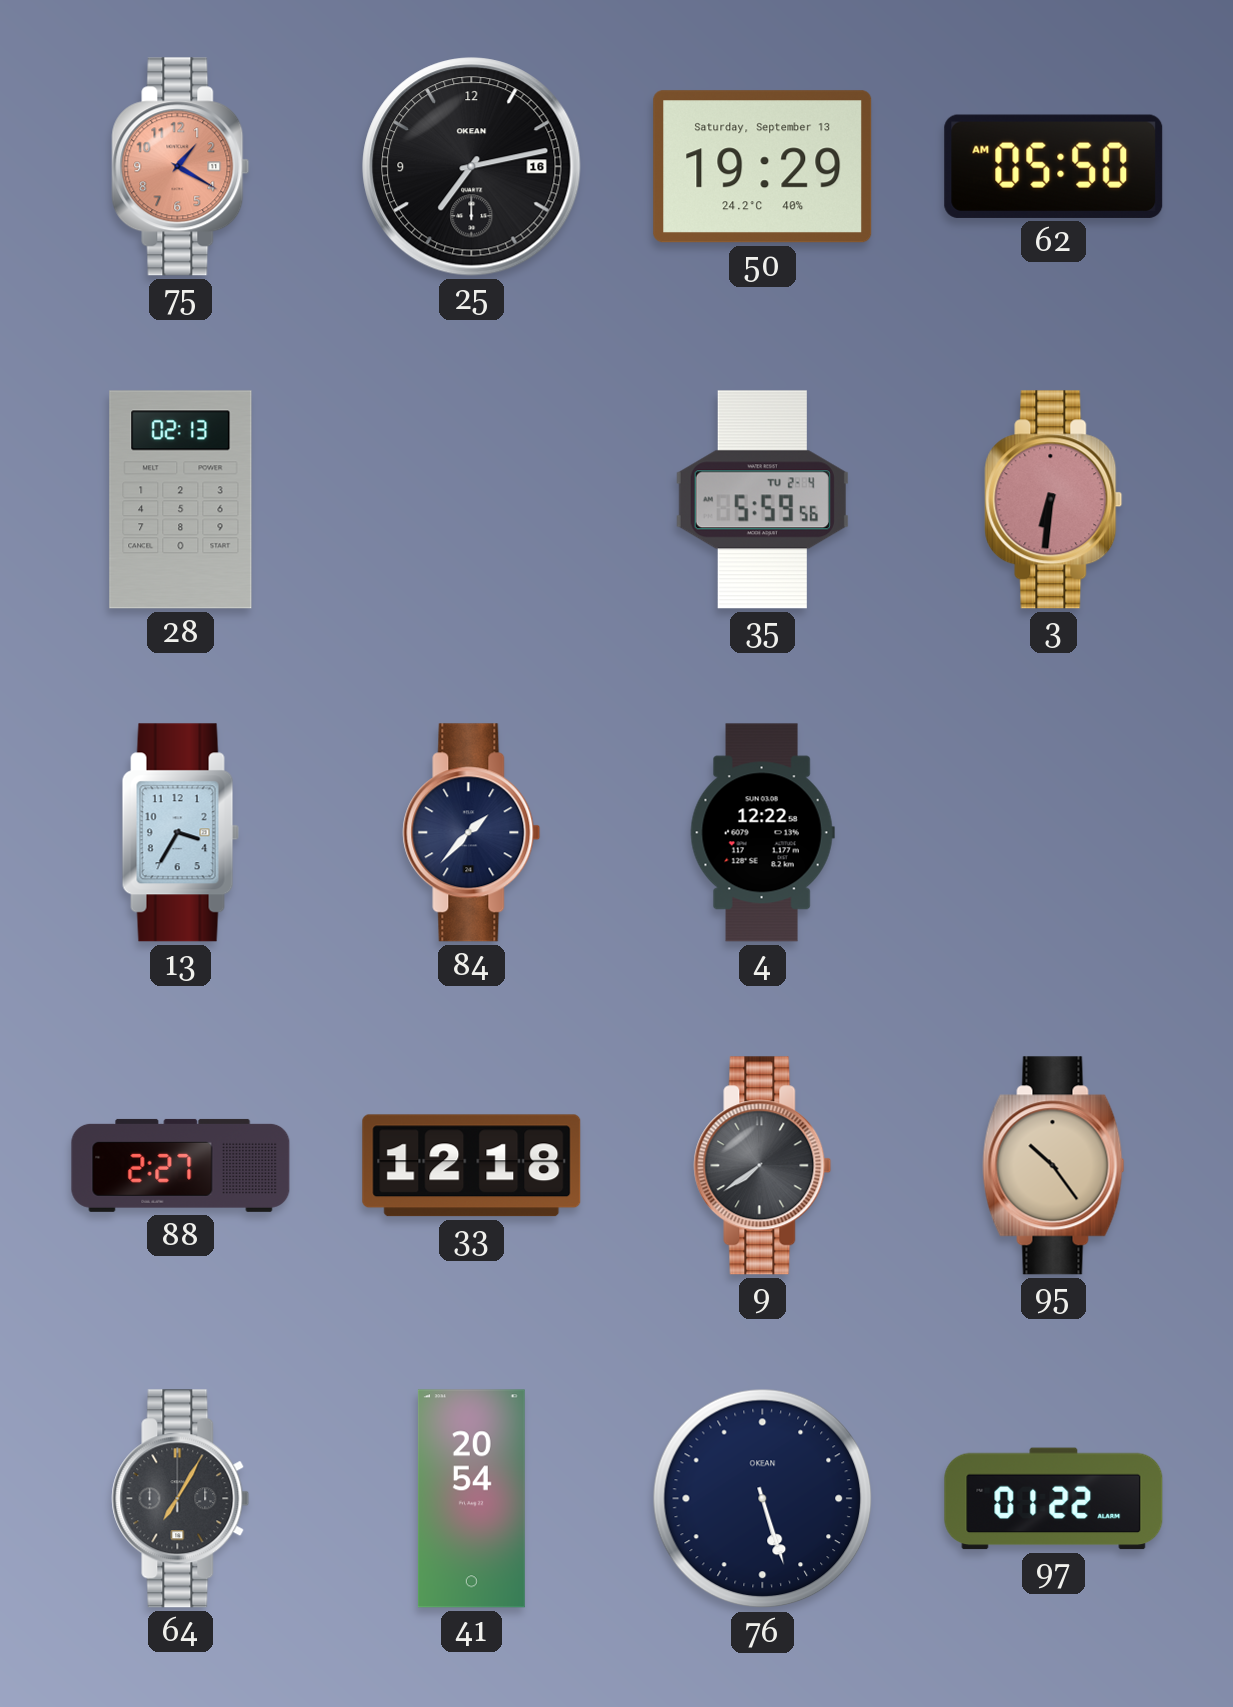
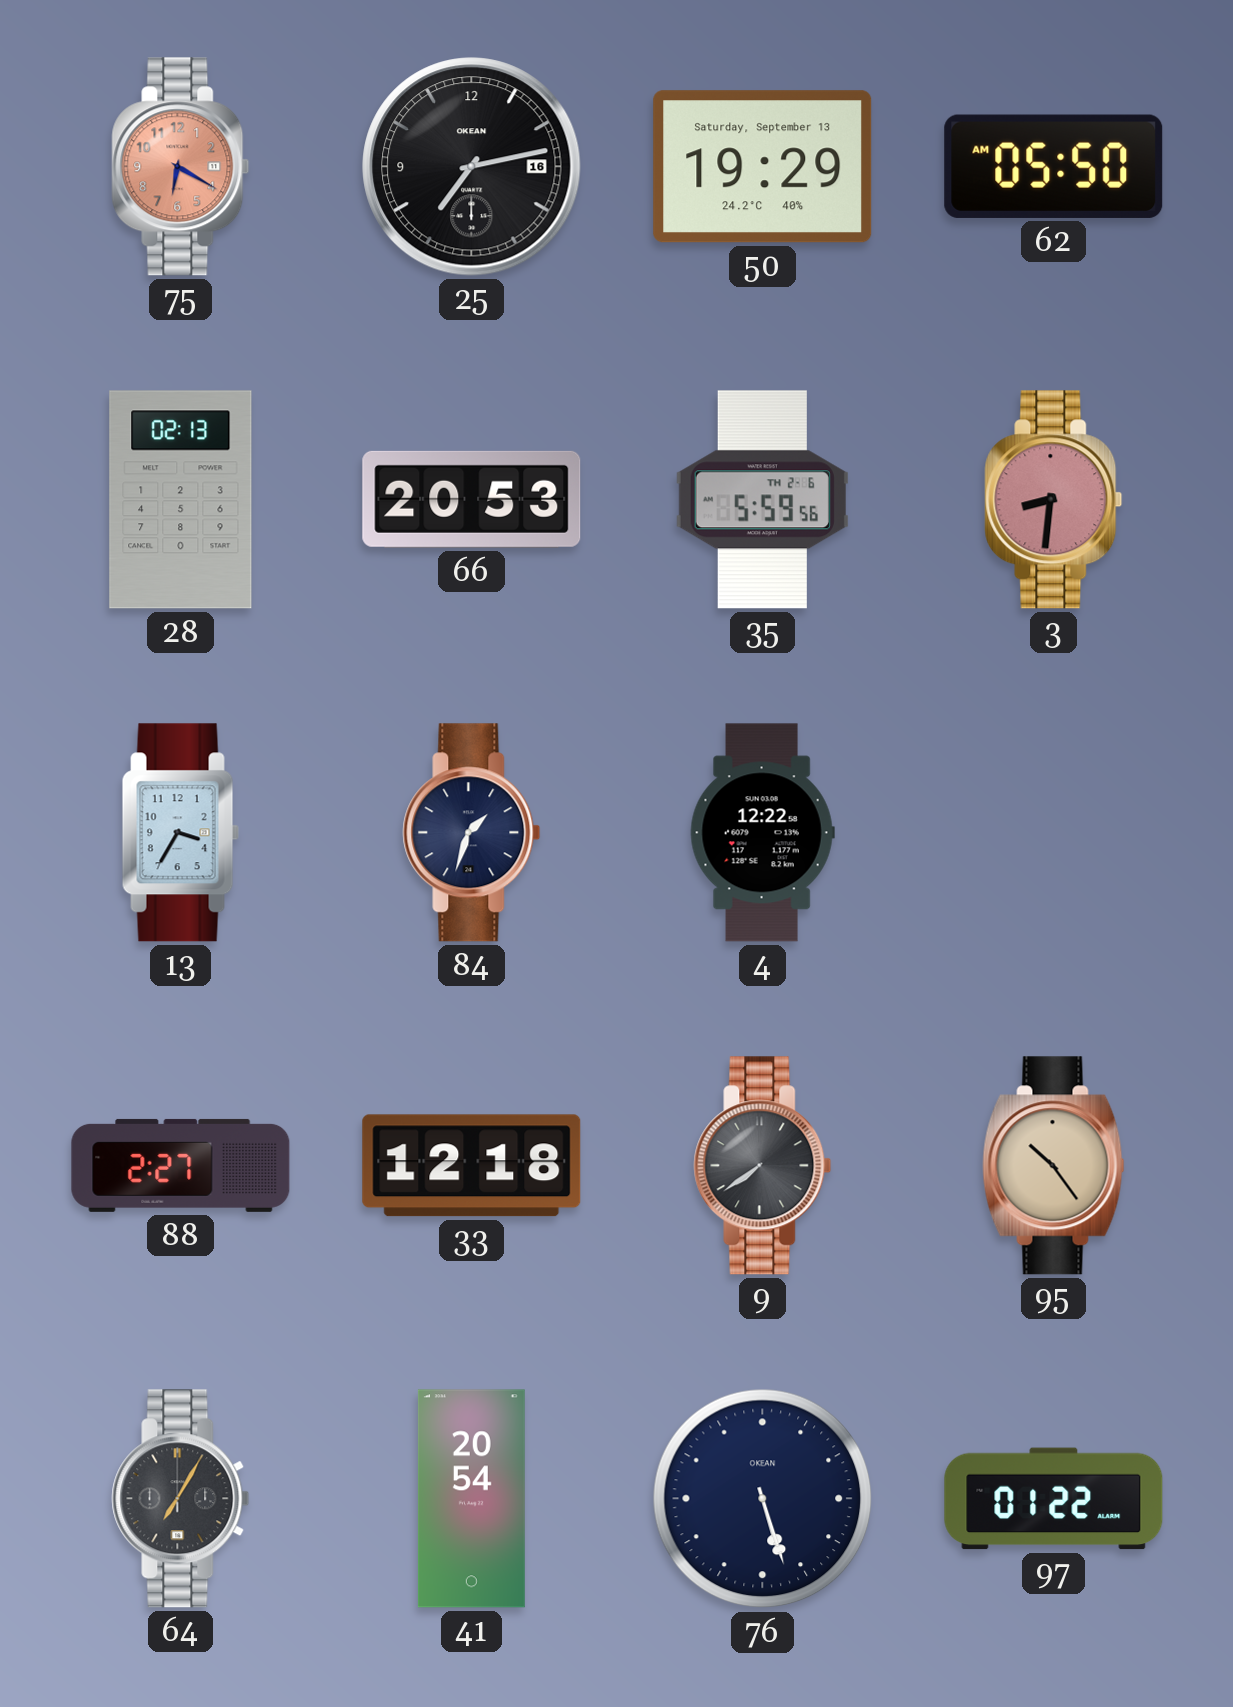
75: 1:20 -> 6:20
66: none -> 20:53
35 date: TU 2-4 -> TH 2-6
3: 6:31 -> 8:31
84: 1:37 -> 1:33
